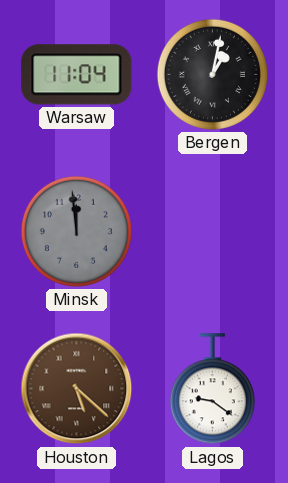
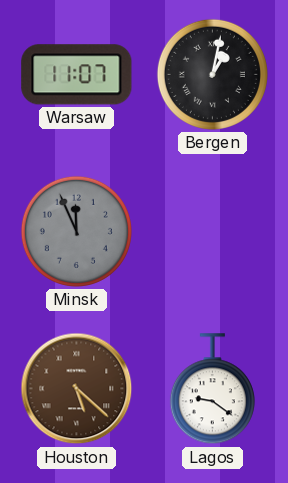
Warsaw: 11:04 -> 11:07
Minsk: 11:59 -> 11:56
